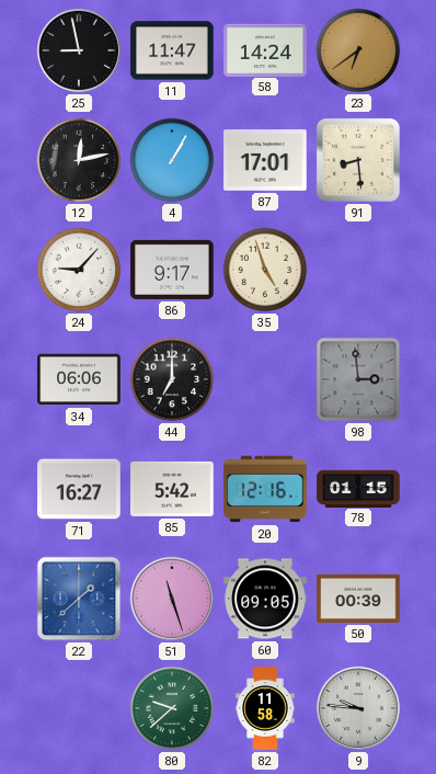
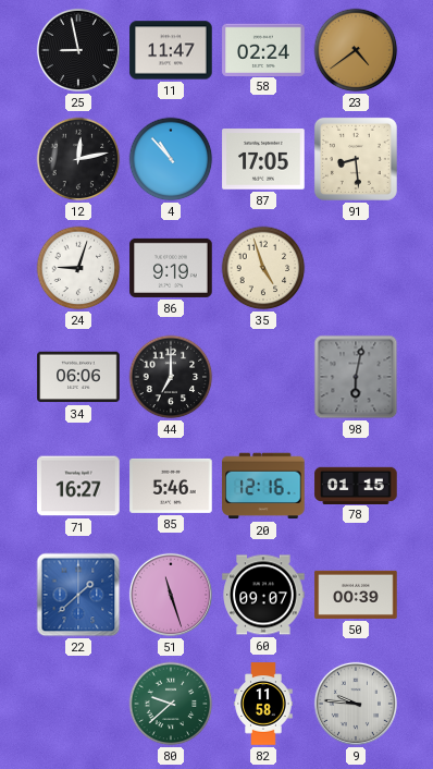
58: 14:24 -> 02:24
23: 6:39 -> 4:39
4: 1:05 -> 10:53
87: 17:01 -> 17:05
24: 9:07 -> 9:03
86: 9:17 -> 9:19
98: 2:59 -> 6:02
85: 5:42 -> 5:46
60: 09:05 -> 09:07
